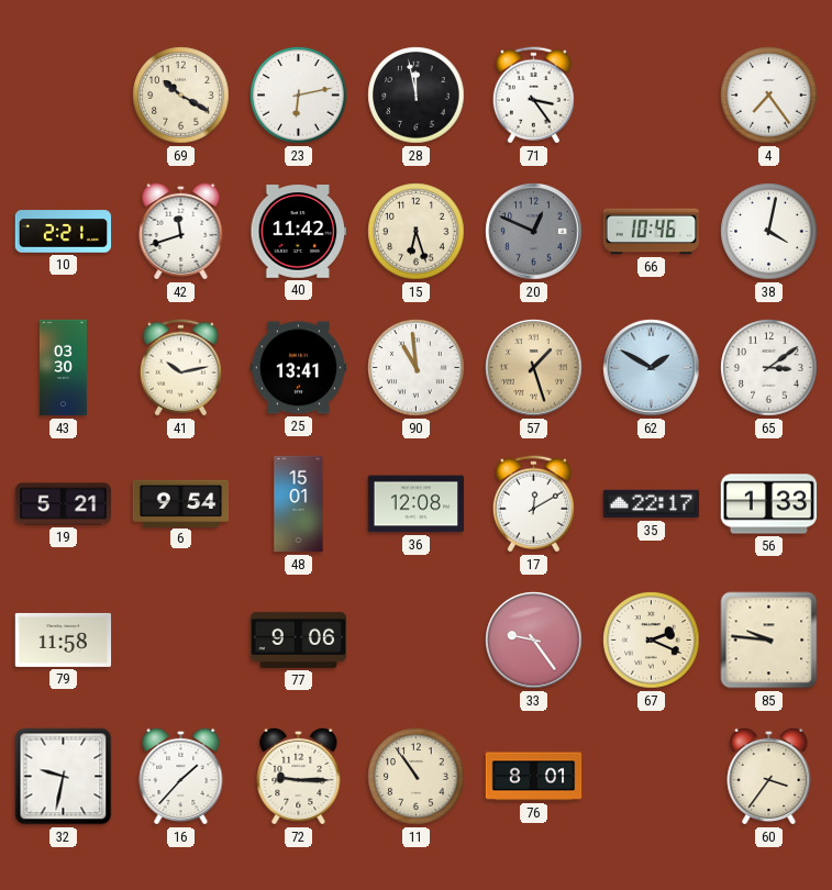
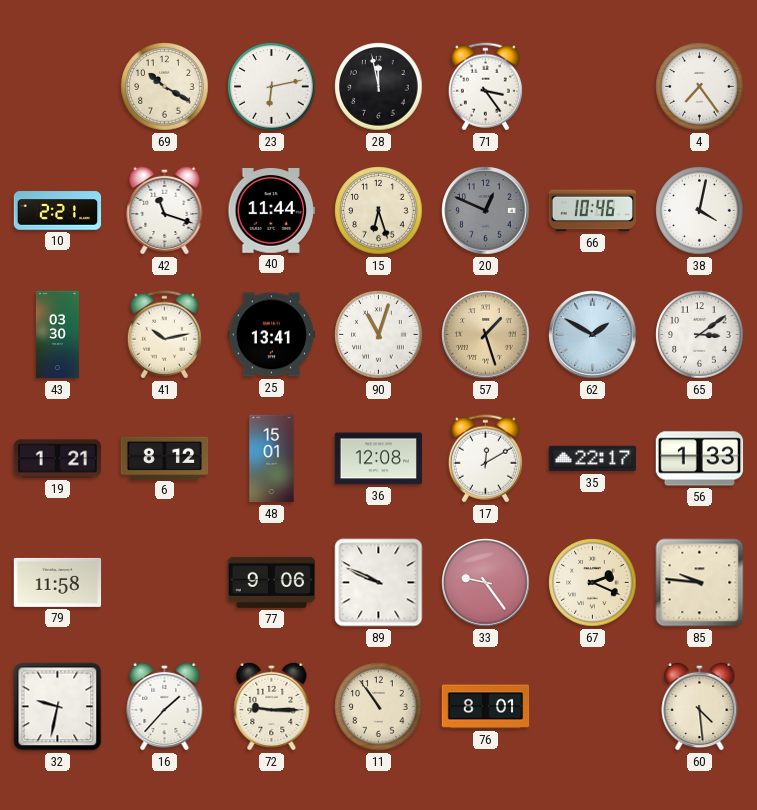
42: 11:42 -> 11:18
40: 11:42 -> 11:44
90: 10:59 -> 11:03
19: 5:21 -> 1:21
6: 9:54 -> 8:12
89: none -> 9:49
60: 3:36 -> 4:29
